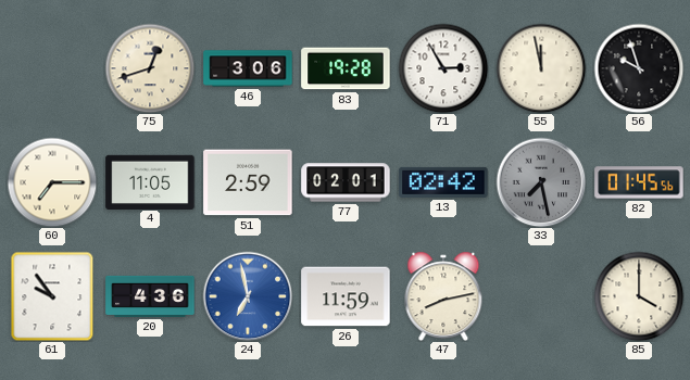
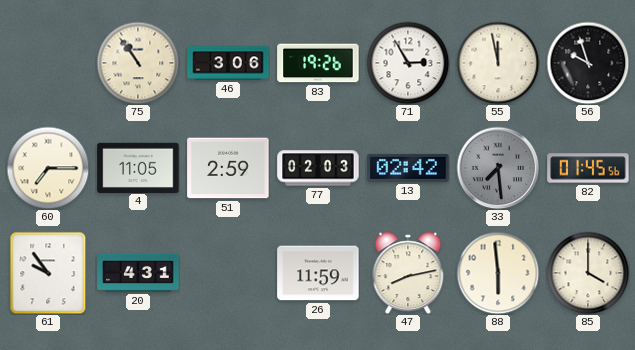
75: 12:42 -> 10:54
83: 19:28 -> 19:26
77: 02:01 -> 02:03
33: 7:28 -> 7:29
20: 4:36 -> 4:31
24: 6:58 -> none
88: none -> 5:59
